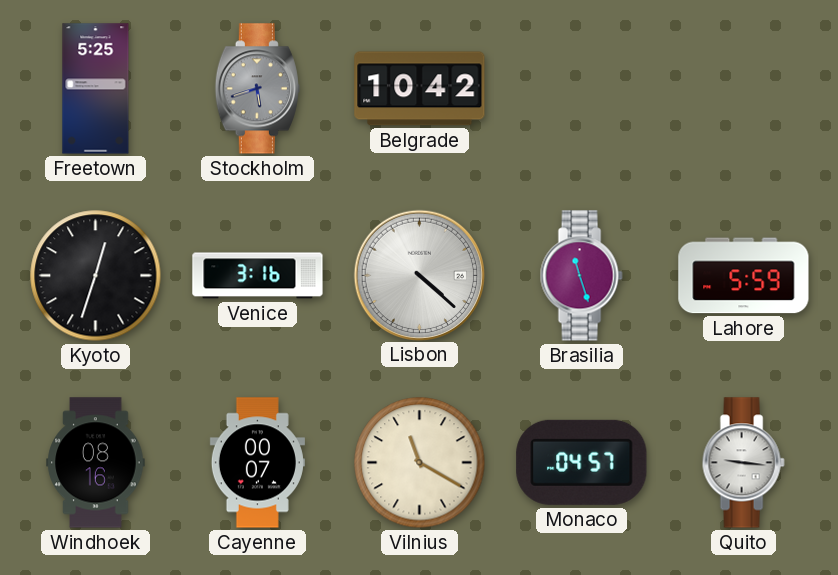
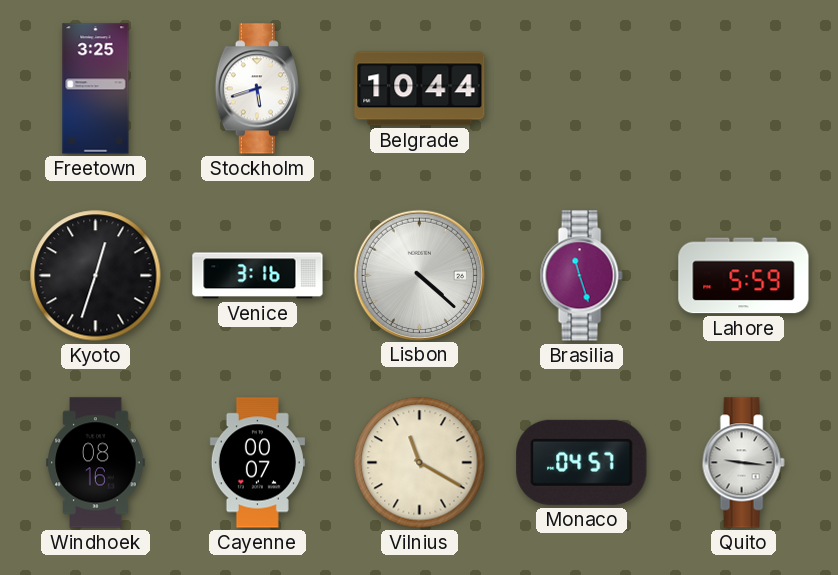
Freetown: 5:25 -> 3:25
Stockholm dial: grey -> white
Belgrade: 10:42 -> 10:44
